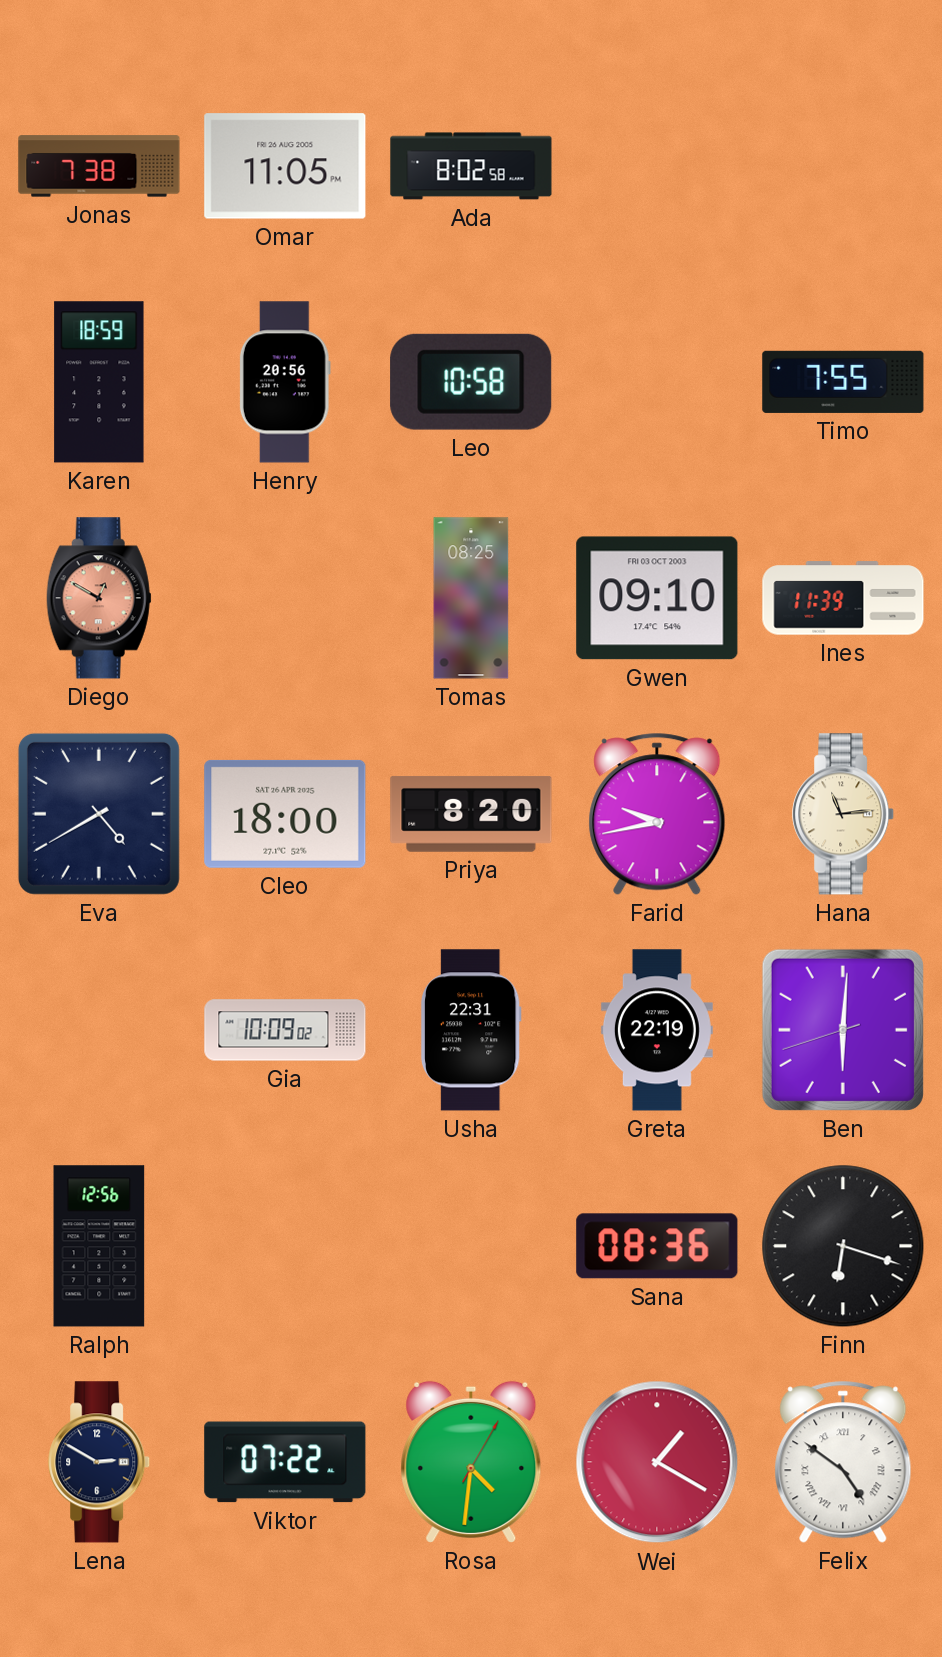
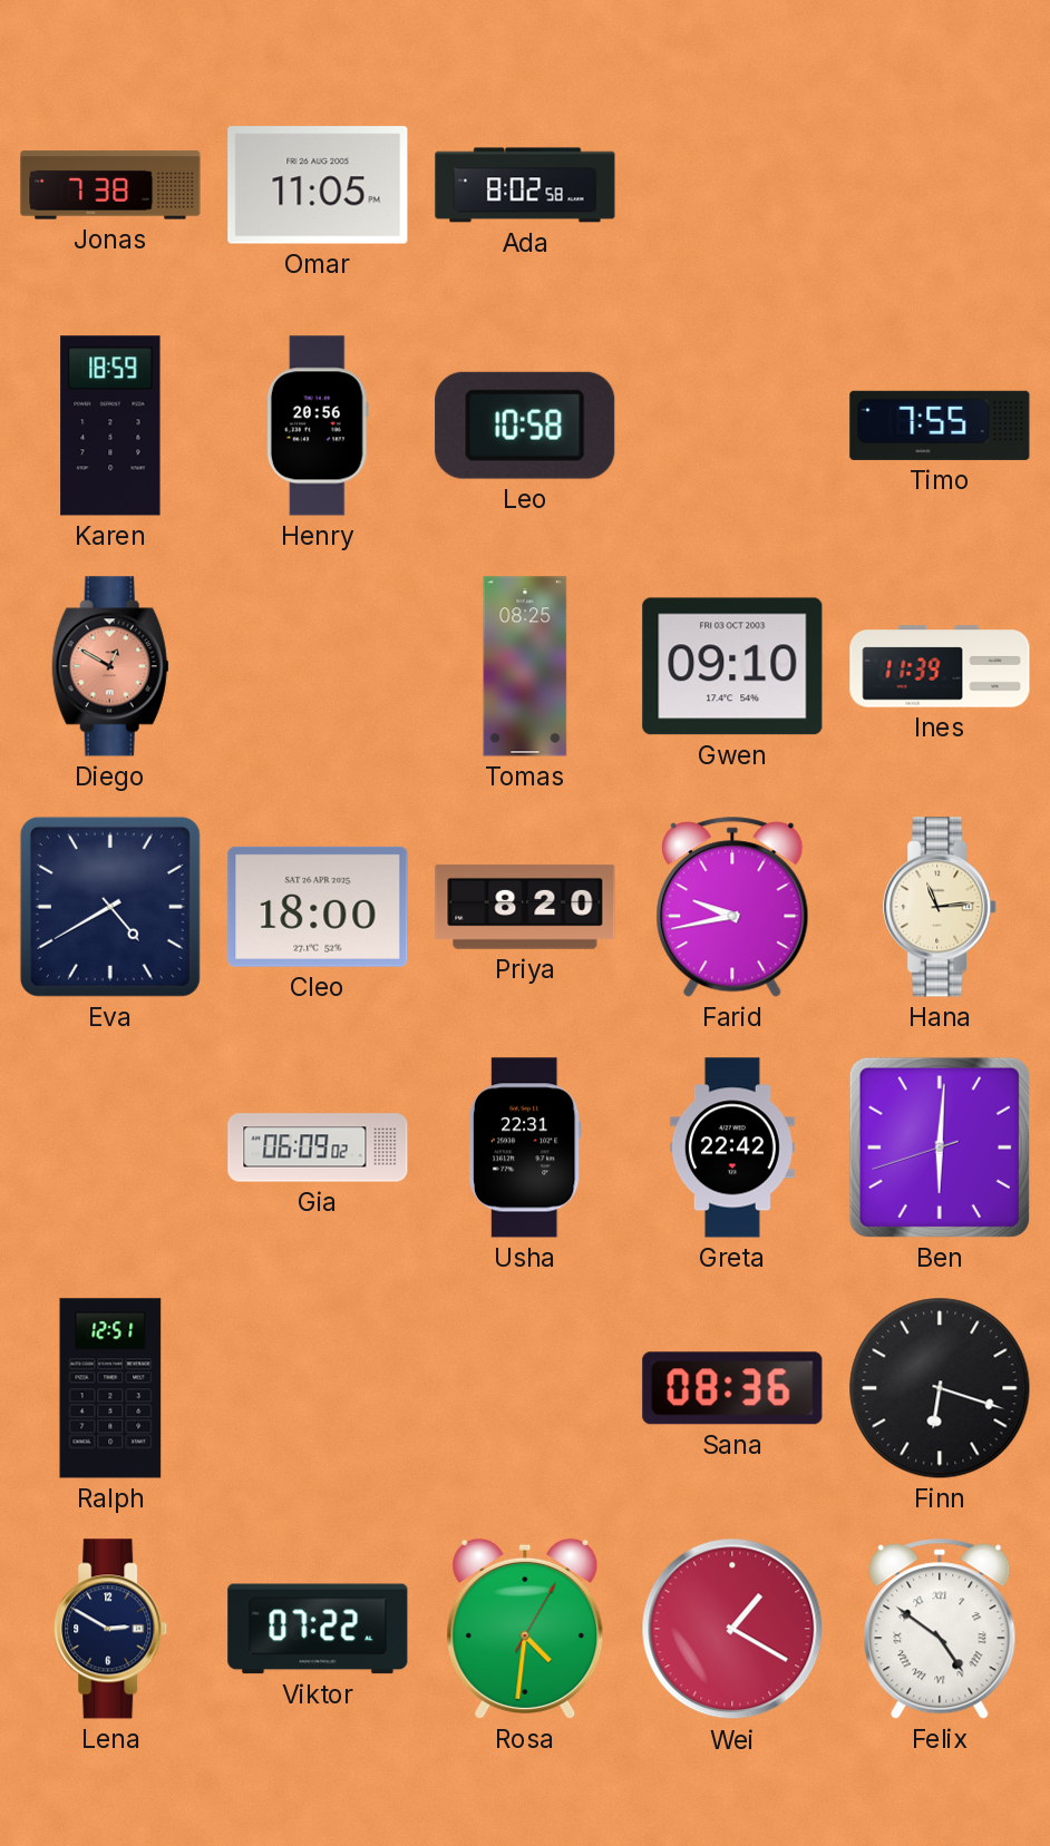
Gia: 10:09 -> 06:09
Greta: 22:19 -> 22:42
Ralph: 12:56 -> 12:51
